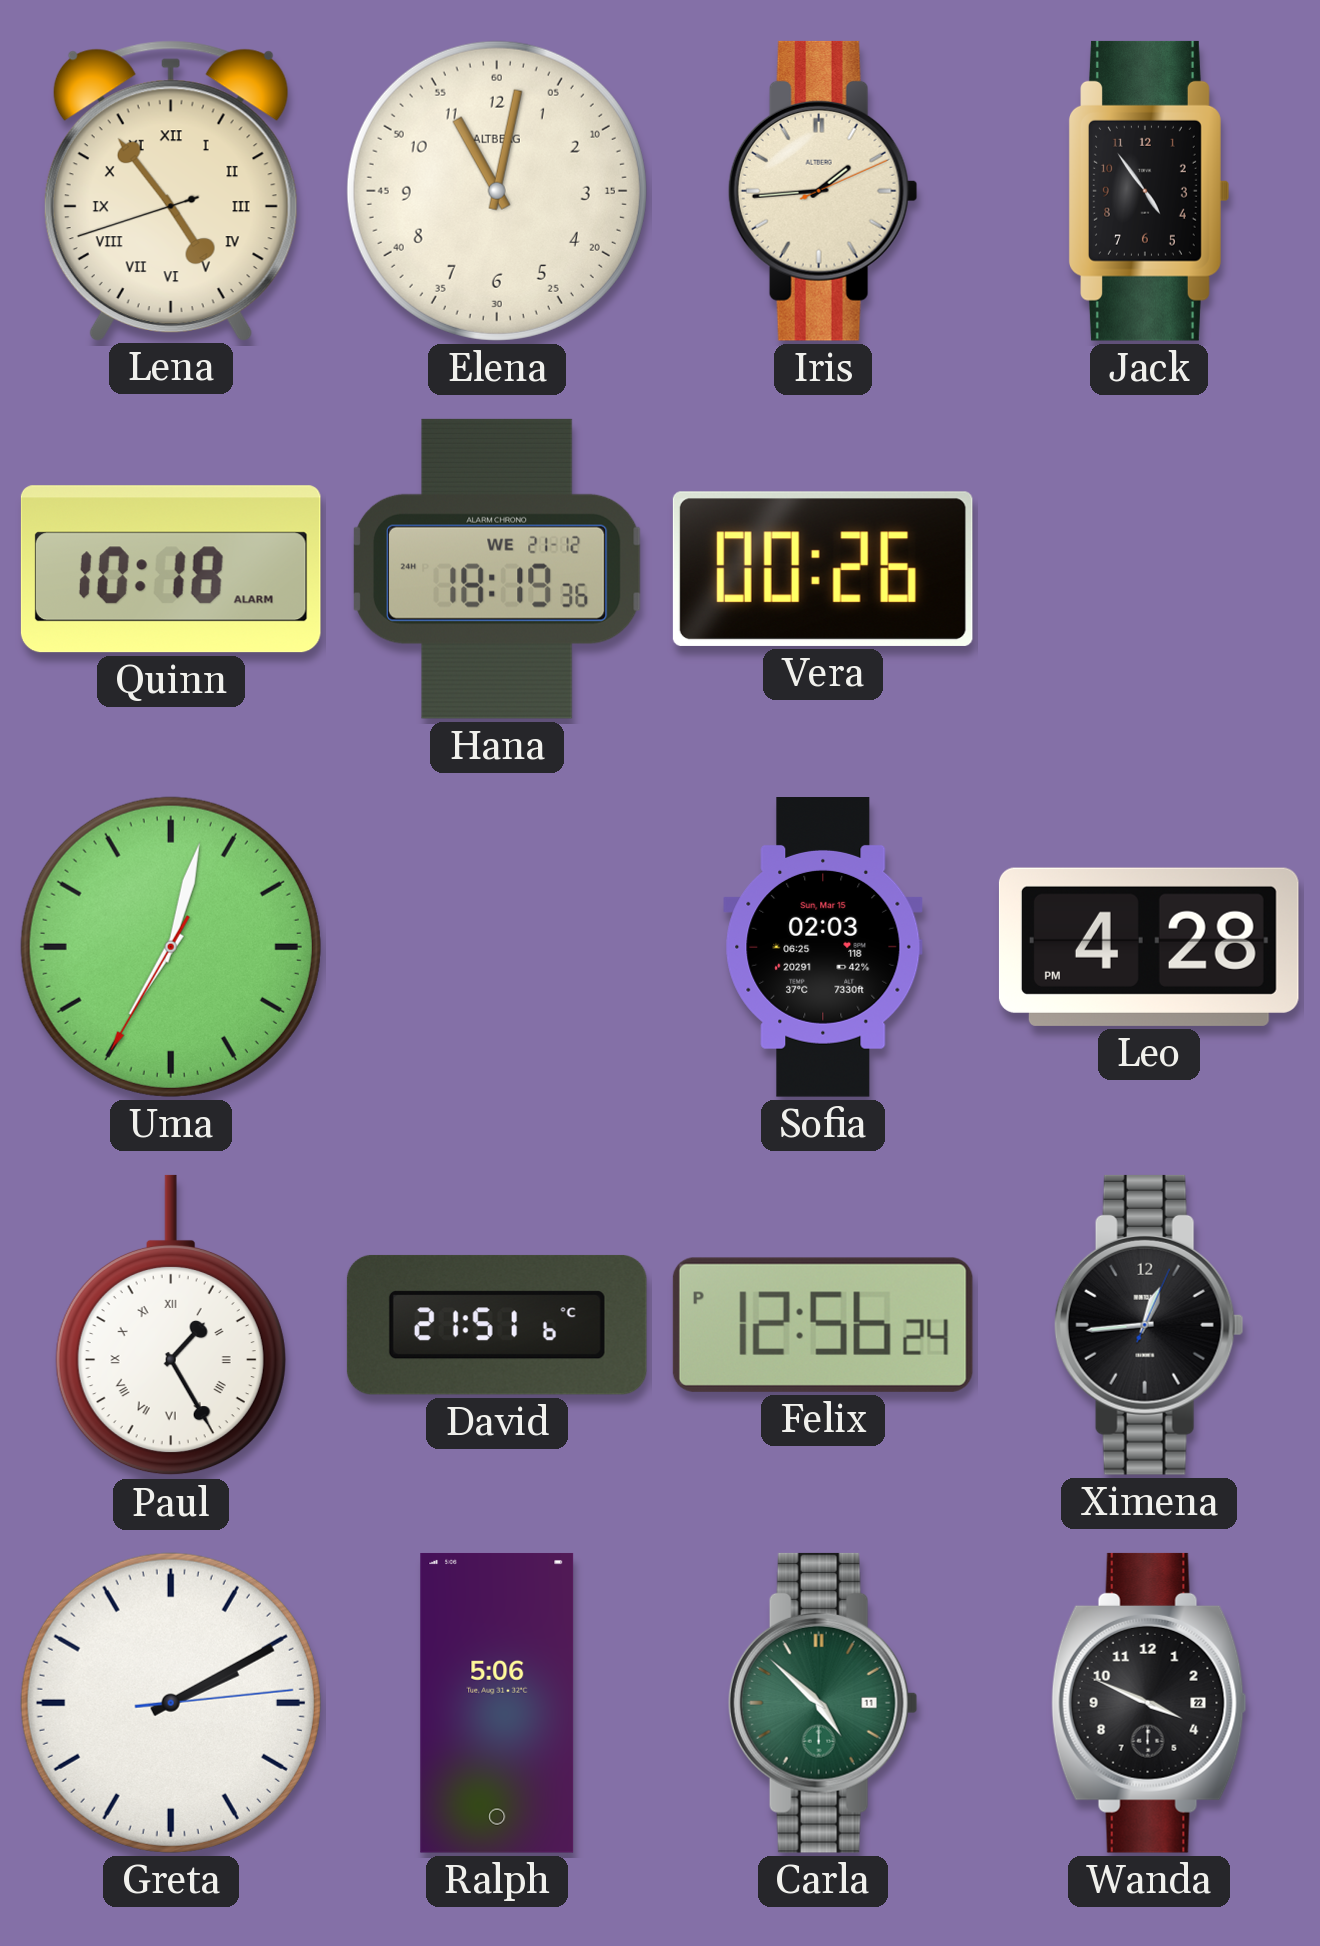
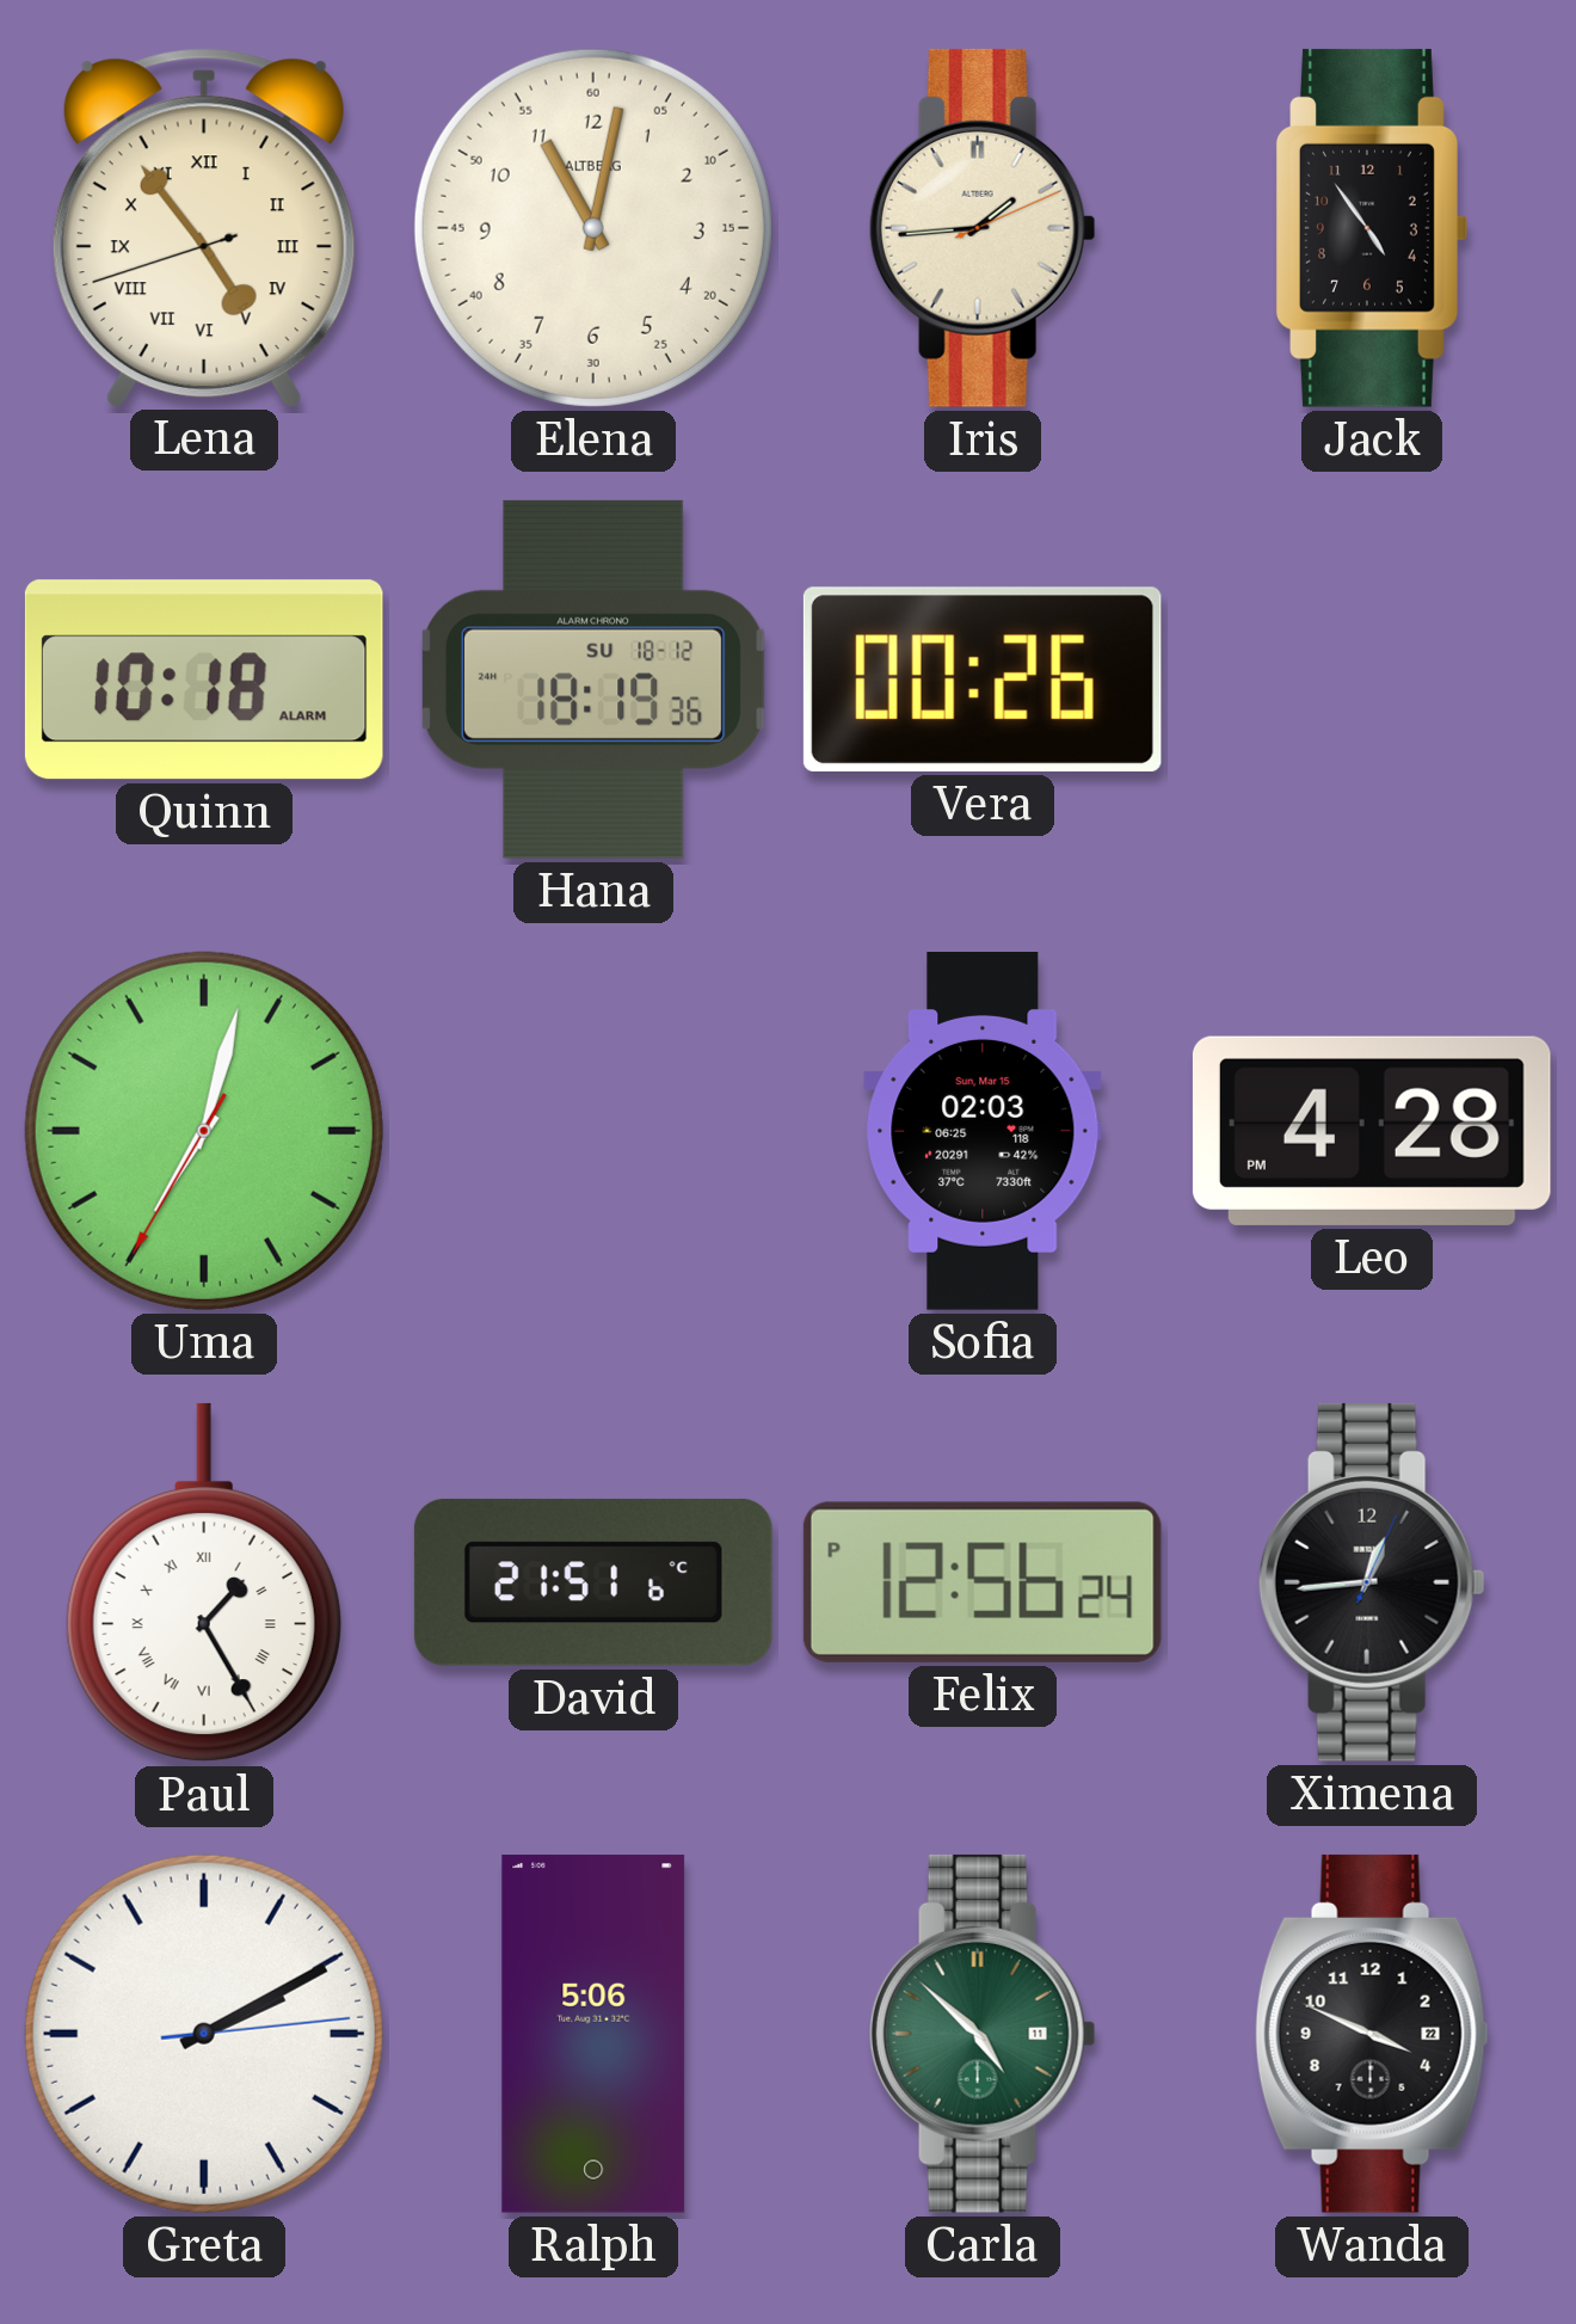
Hana date: WE 21-12 -> SU 18-12
